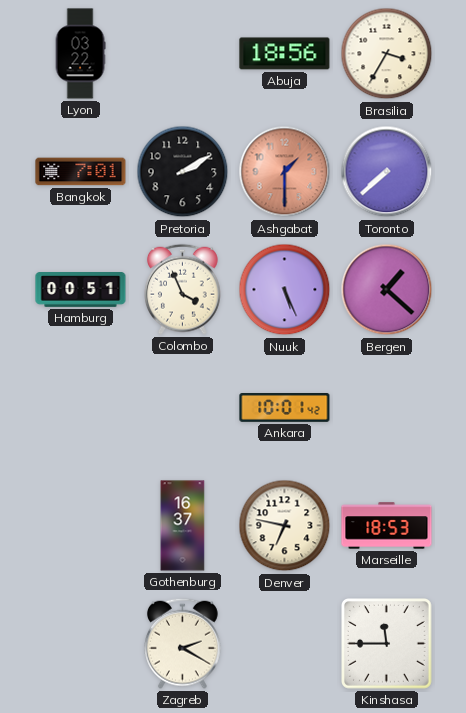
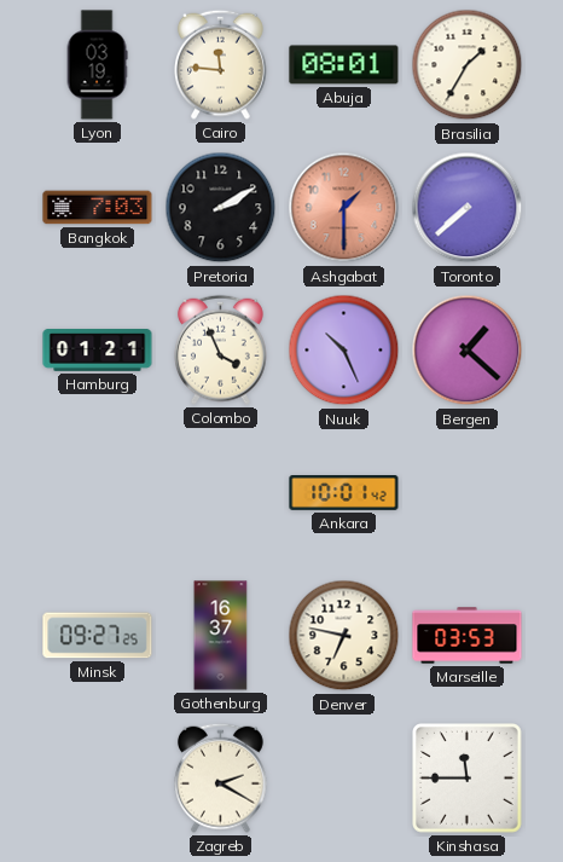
Lyon: 03:22 -> 03:19
Cairo: none -> 11:46
Abuja: 18:56 -> 08:01
Brasilia: 3:35 -> 1:35
Bangkok: 7:01 -> 7:03
Hamburg: 00:51 -> 01:21
Nuuk: 5:26 -> 10:26
Minsk: none -> 09:27
Marseille: 18:53 -> 03:53
